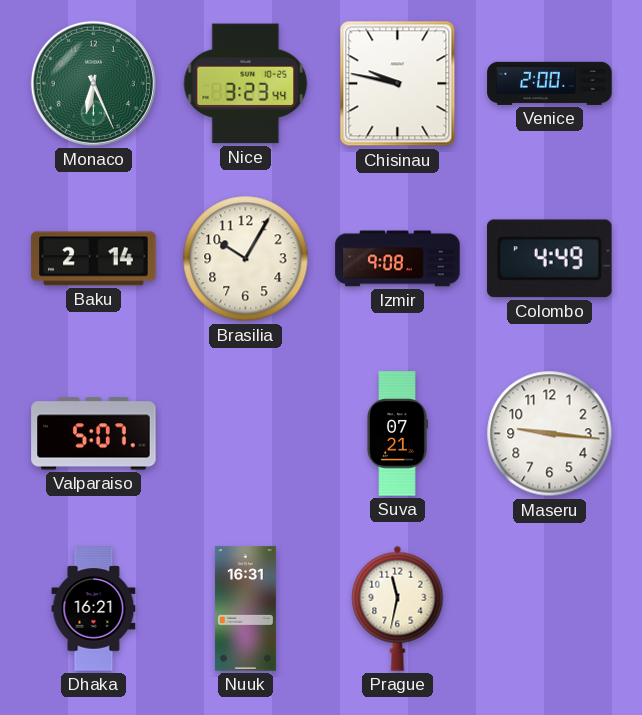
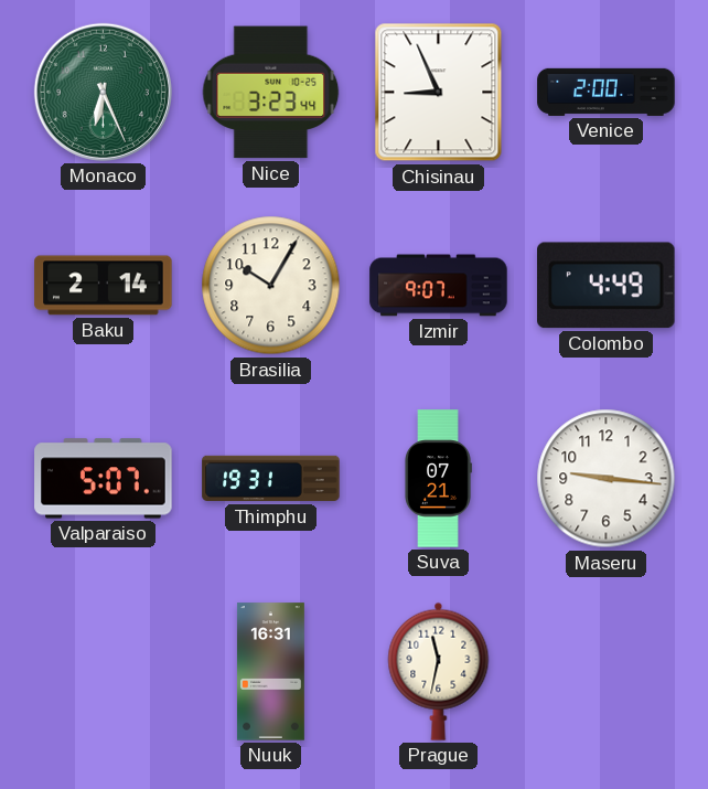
Chisinau: 9:47 -> 8:56
Izmir: 9:08 -> 9:07
Thimphu: none -> 19:31
Dhaka: 16:21 -> none
